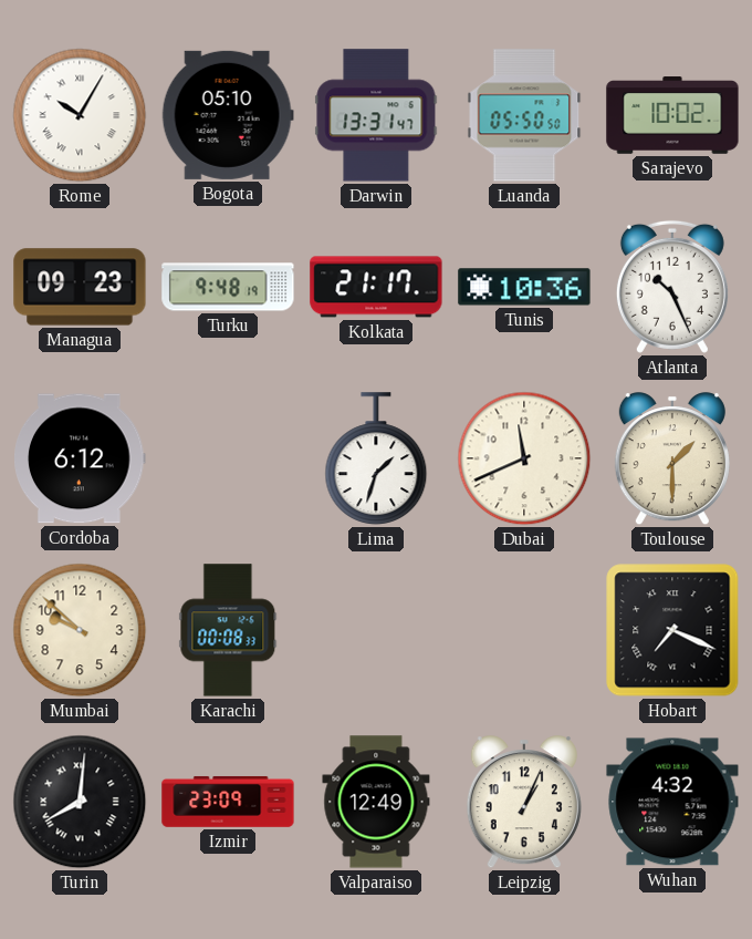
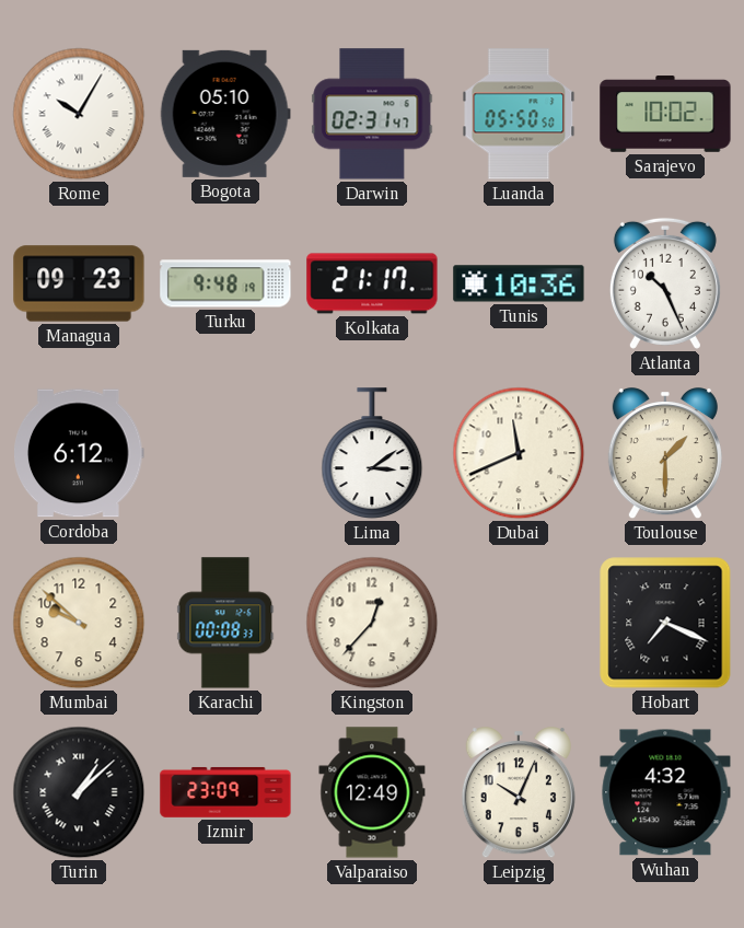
Darwin: 13:31 -> 02:31
Lima: 1:33 -> 3:09
Kingston: none -> 12:37
Turin: 8:01 -> 1:08
Leipzig: 1:04 -> 10:04
